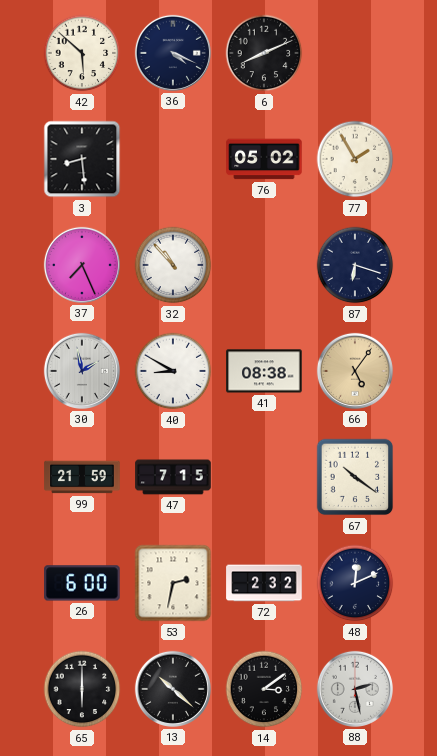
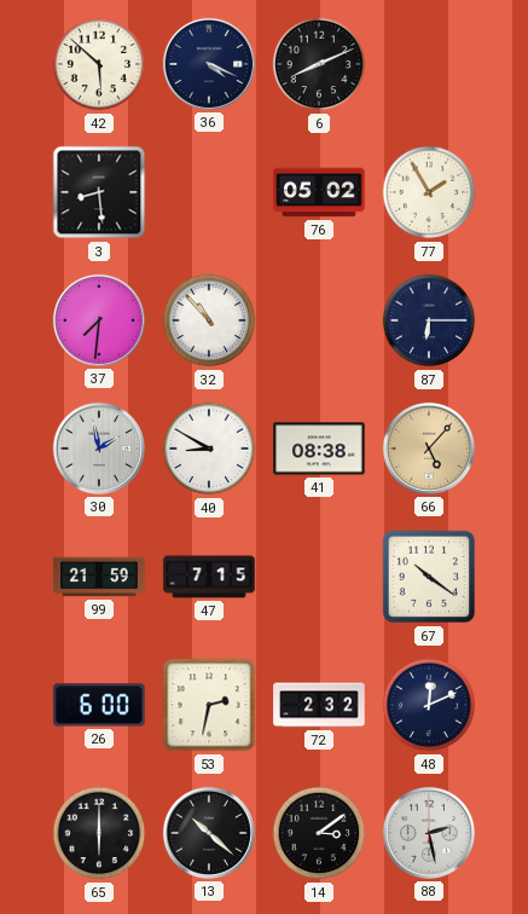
37: 7:26 -> 7:31
87: 6:18 -> 6:15
66: 5:06 -> 5:07
